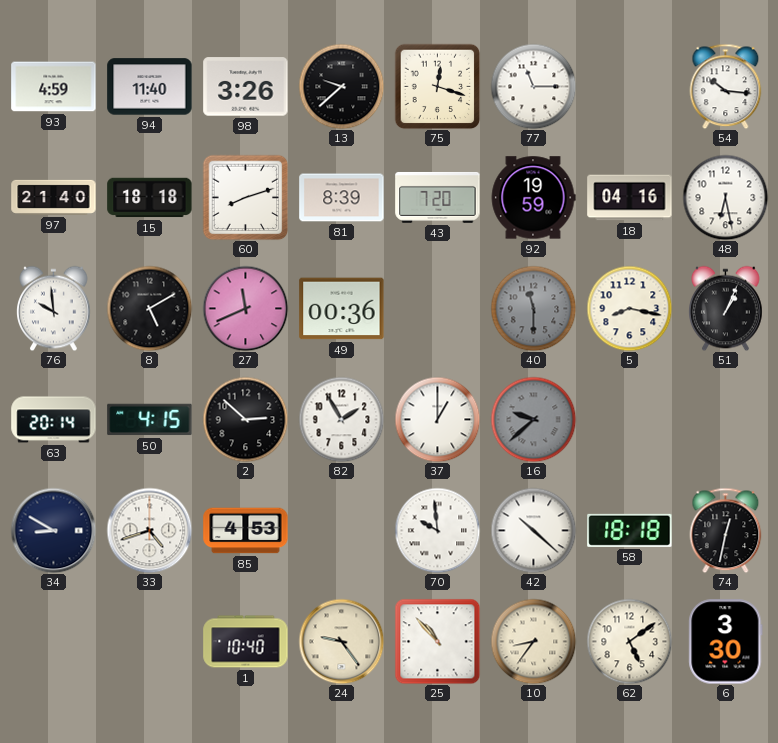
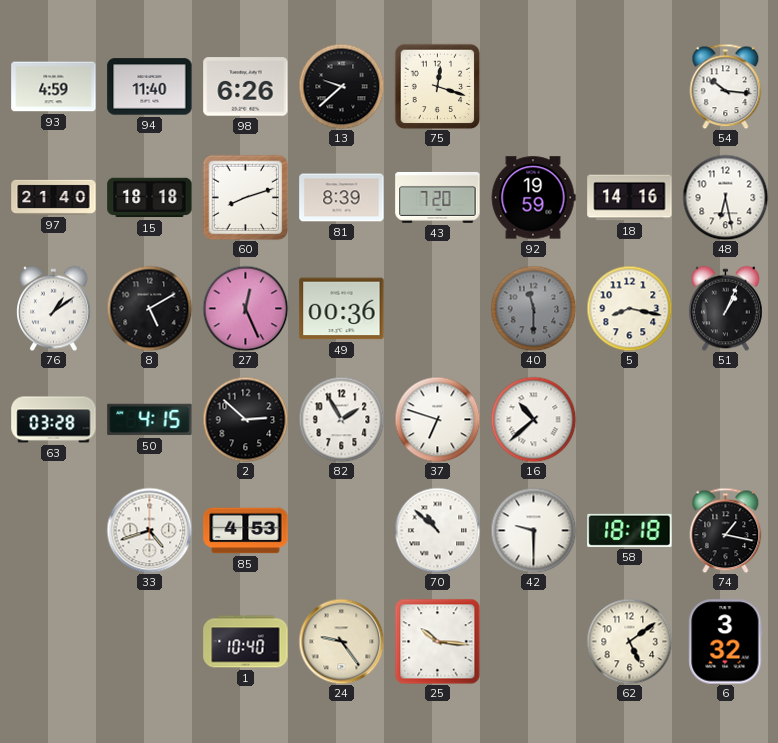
98: 3:26 -> 6:26
77: 11:15 -> none
18: 04:16 -> 14:16
76: 9:59 -> 1:09
27: 11:41 -> 12:26
63: 20:14 -> 03:28
37: 1:00 -> 6:48
16: 9:38 -> 10:38
16 dial: grey -> white
34: 8:50 -> none
70: 9:59 -> 10:52
42: 10:22 -> 9:30
74: 12:32 -> 1:17
25: 10:53 -> 10:16
10: 8:36 -> none
6: 3:30 -> 3:32
